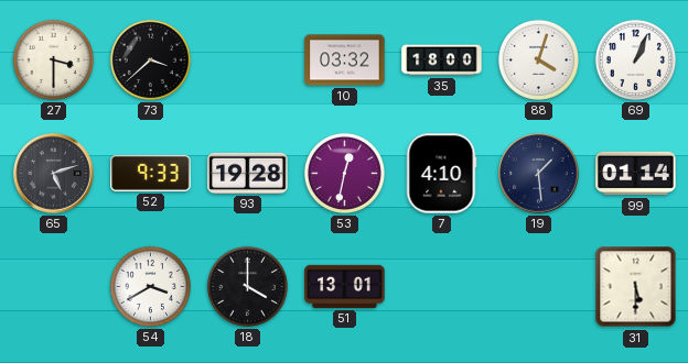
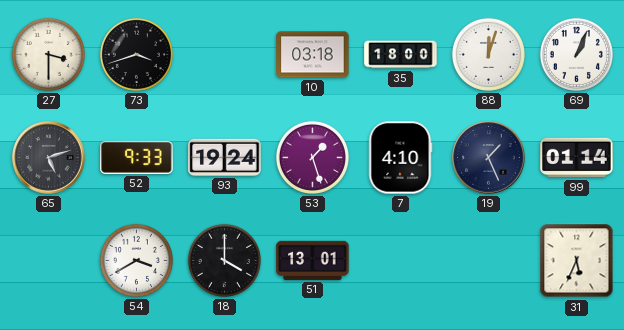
73: 3:38 -> 3:42
10: 03:32 -> 03:18
88: 4:03 -> 12:03
93: 19:28 -> 19:24
53: 12:32 -> 1:27
19: 1:29 -> 1:26
31: 5:30 -> 5:34
